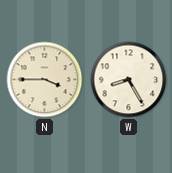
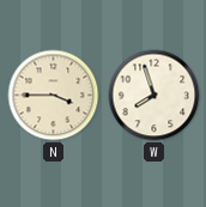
W: 8:25 -> 7:57
